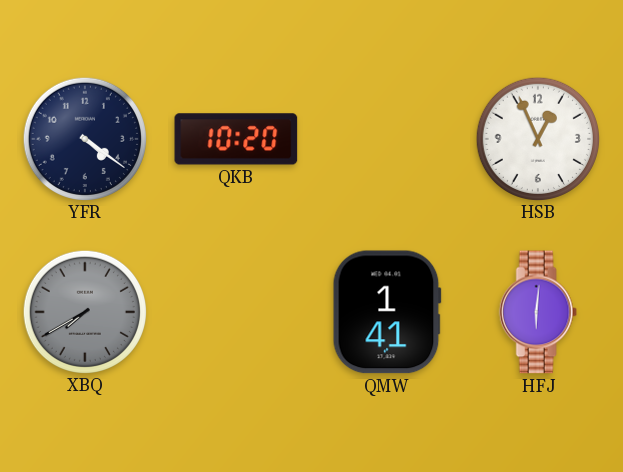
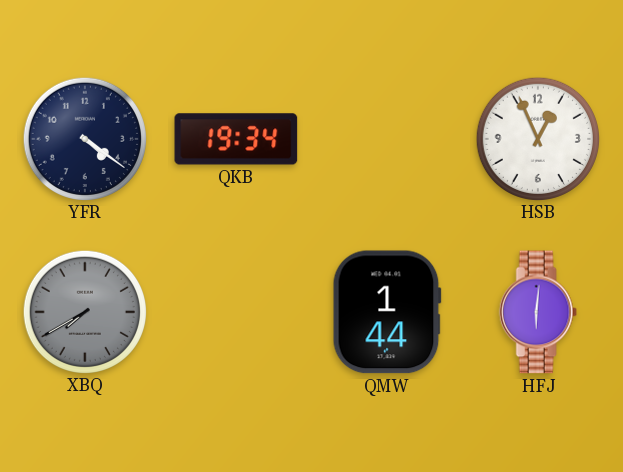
QKB: 10:20 -> 19:34
QMW: 1:41 -> 1:44
